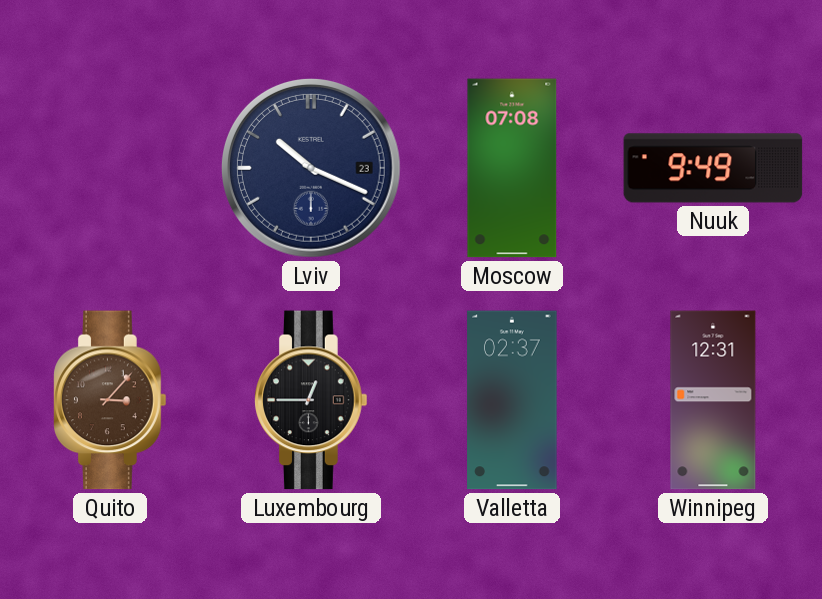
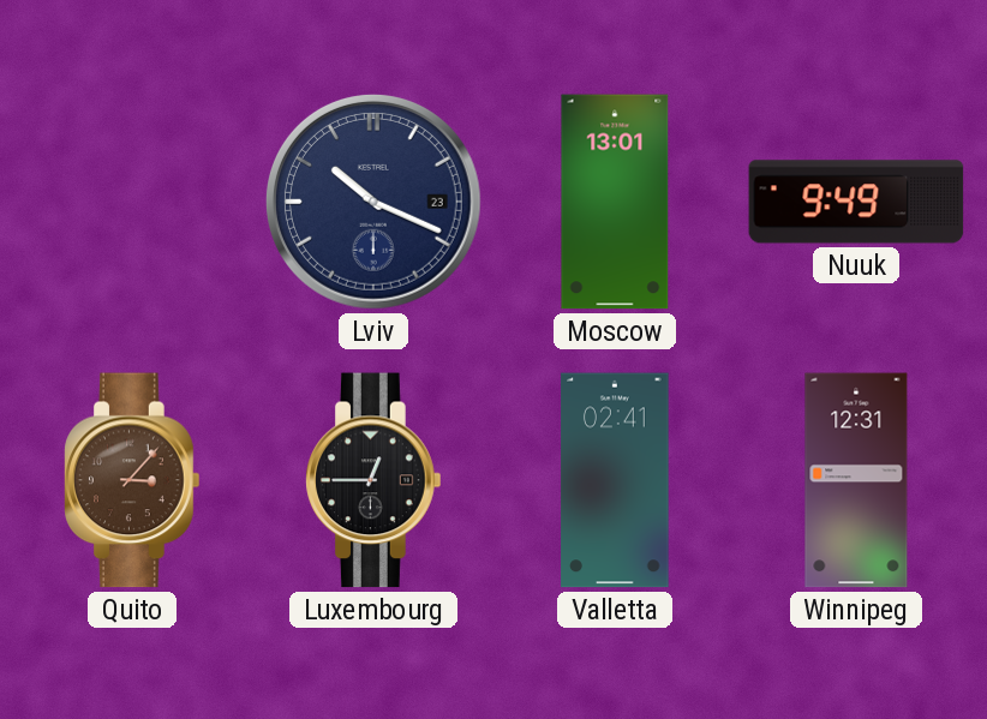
Moscow: 07:08 -> 13:01
Valletta: 02:37 -> 02:41
